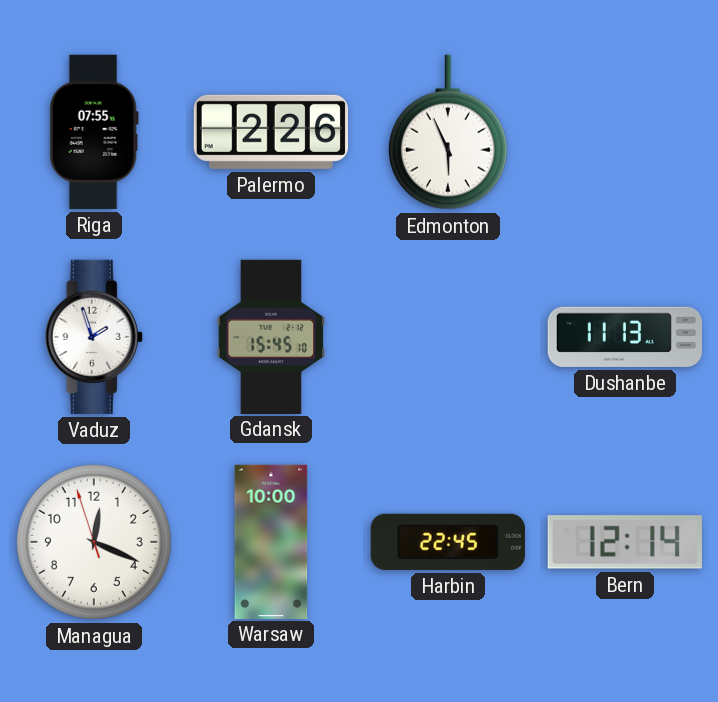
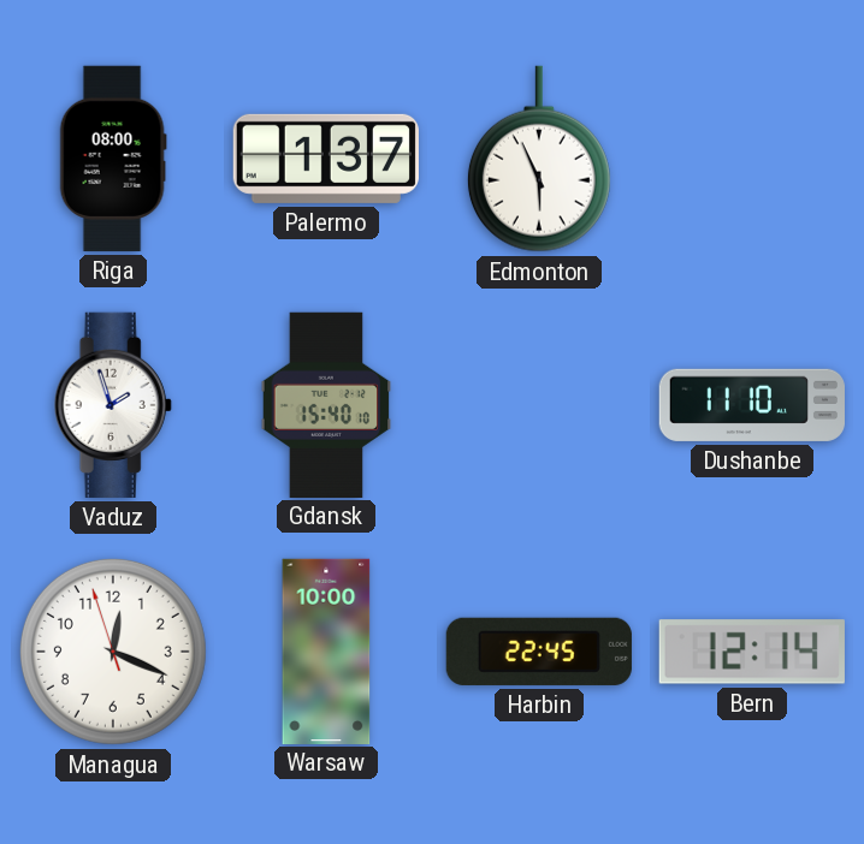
Riga: 07:55 -> 08:00
Palermo: 2:26 -> 1:37
Gdansk: 15:45 -> 15:40
Dushanbe: 11:13 -> 11:10
